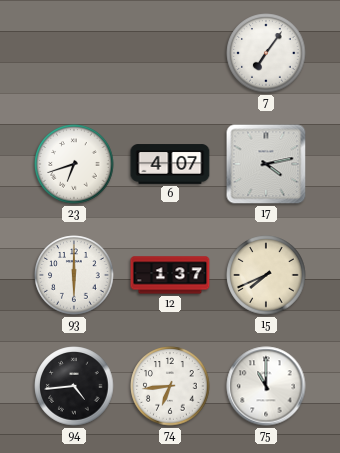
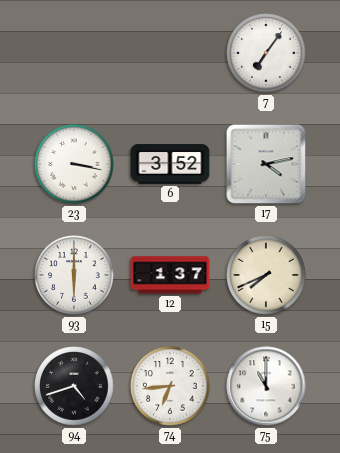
23: 6:42 -> 3:17
6: 4:07 -> 3:52
94: 4:44 -> 4:42
